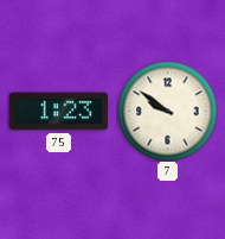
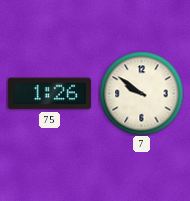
75: 1:23 -> 1:26
